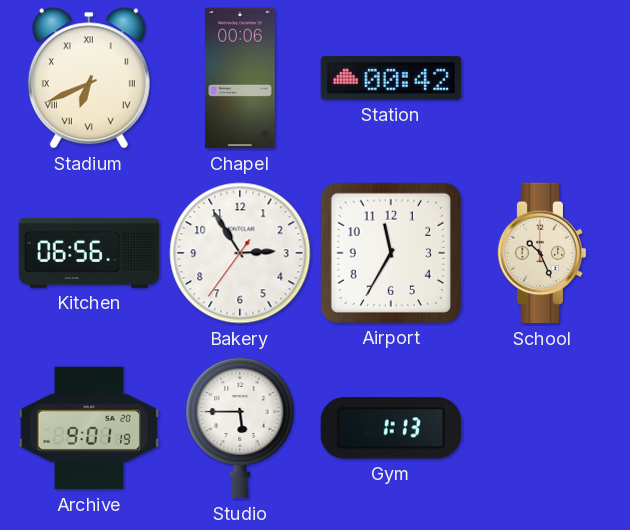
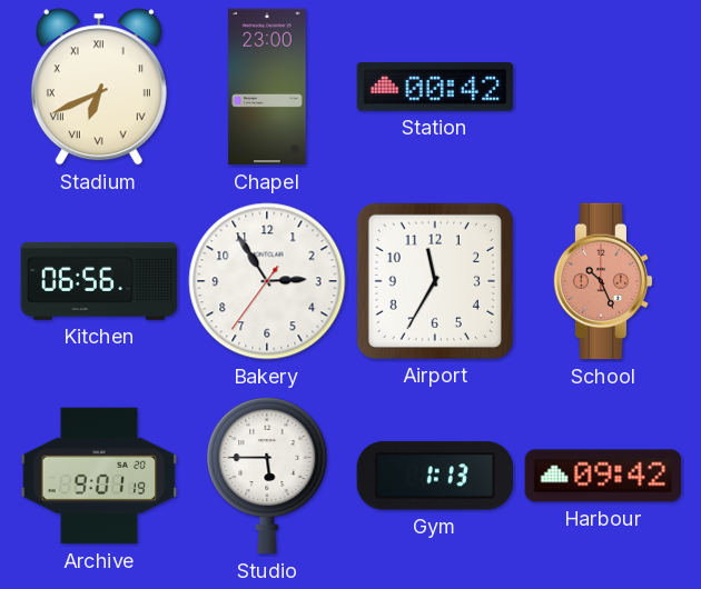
Chapel: 00:06 -> 23:00
School dial: cream -> salmon
Harbour: none -> 09:42
